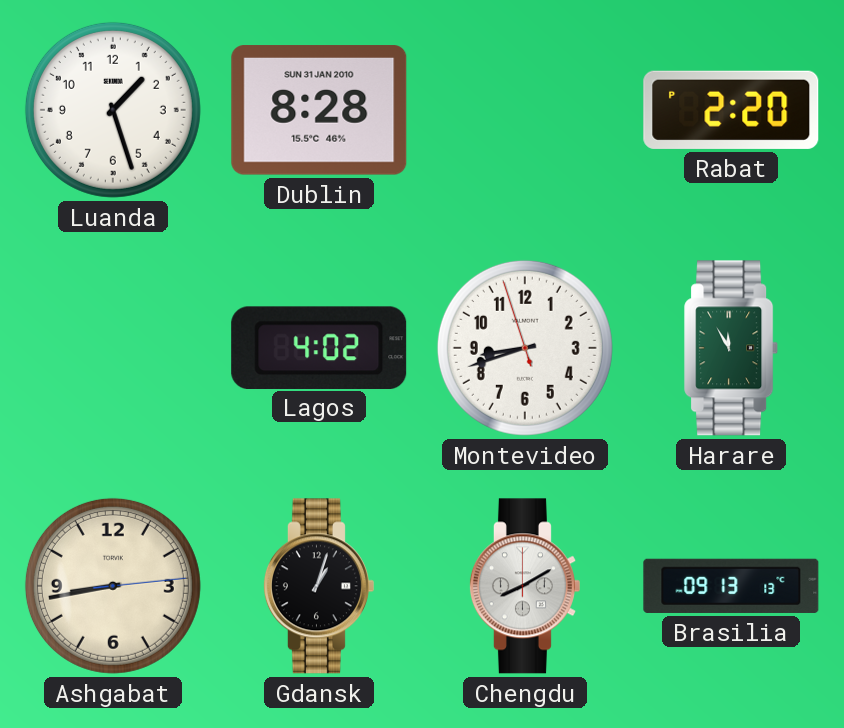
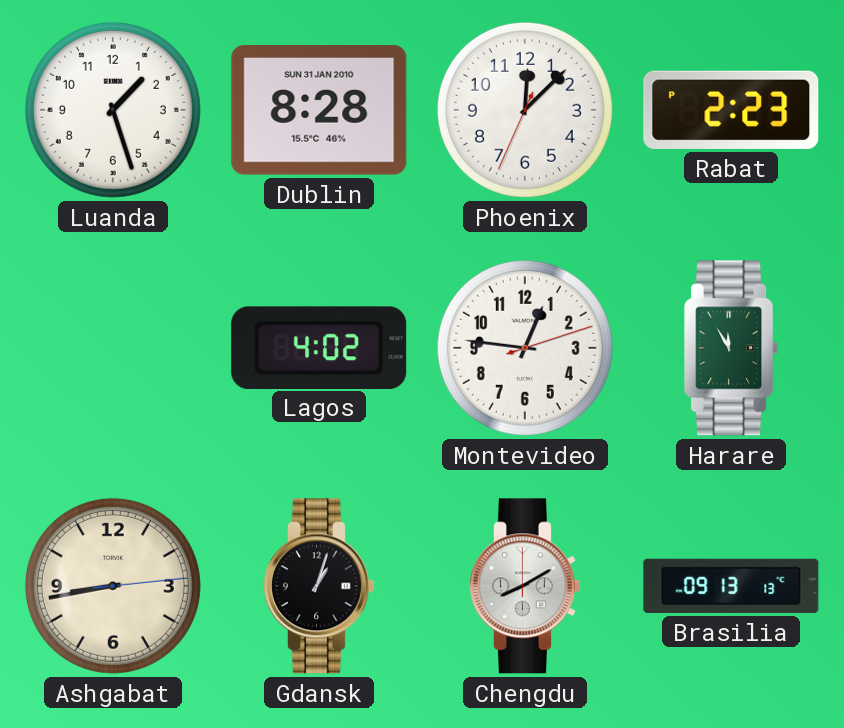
Phoenix: none -> 12:07
Rabat: 2:20 -> 2:23
Montevideo: 8:41 -> 12:46
